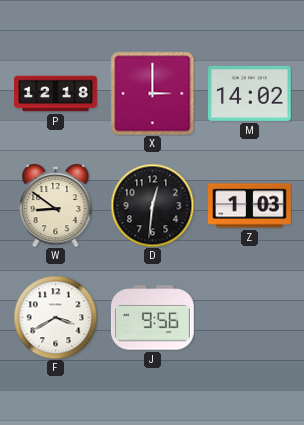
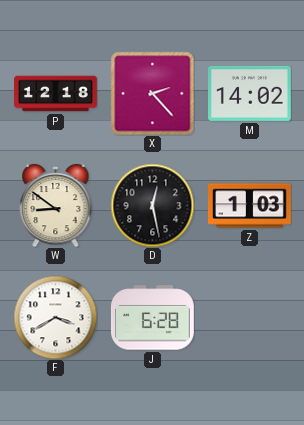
X: 3:00 -> 2:23
D: 12:31 -> 12:28
J: 9:56 -> 6:28
